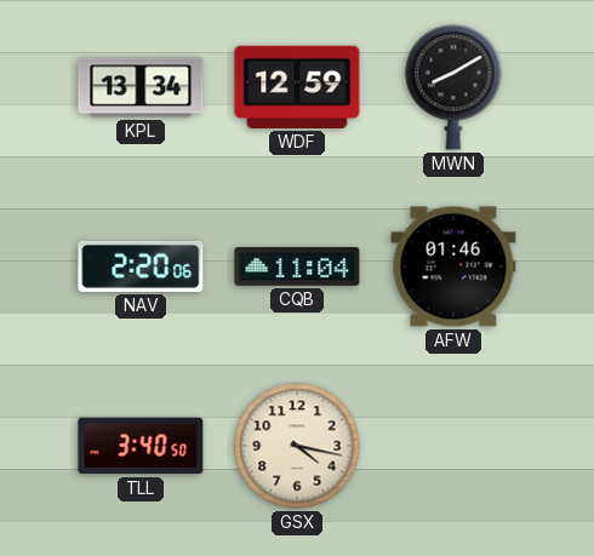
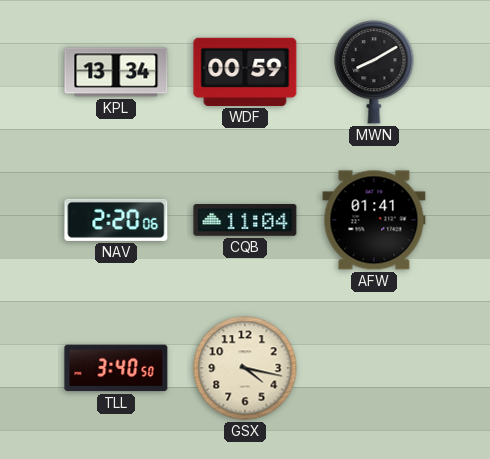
WDF: 12:59 -> 00:59
AFW: 01:46 -> 01:41
